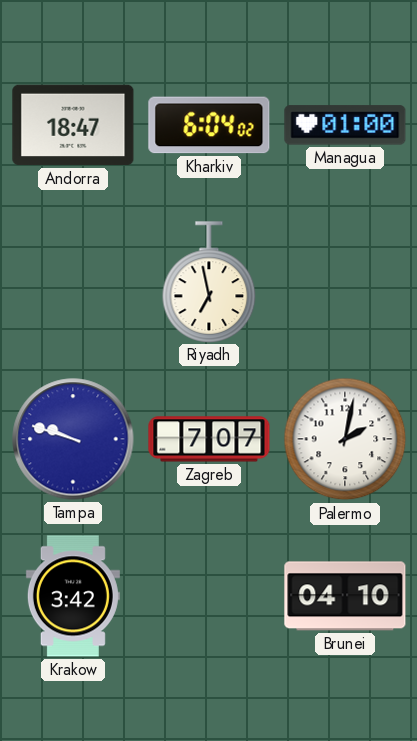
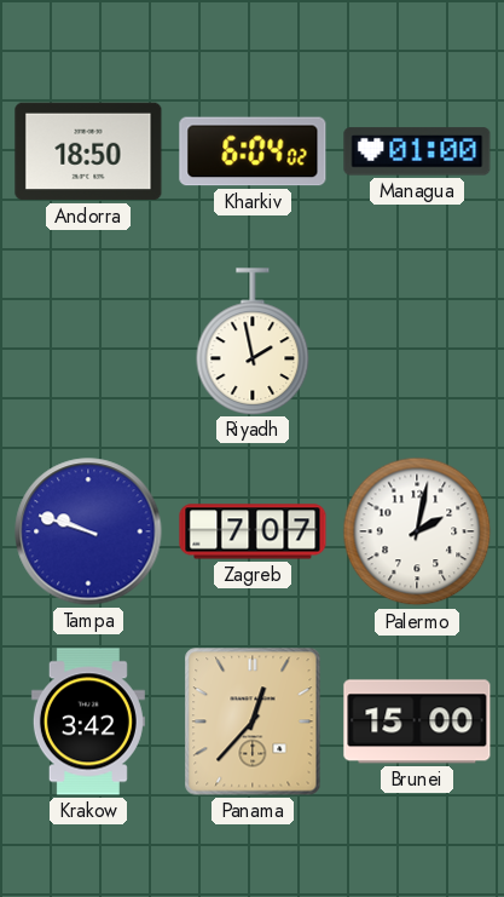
Andorra: 18:47 -> 18:50
Riyadh: 6:58 -> 1:58
Panama: none -> 12:37
Brunei: 04:10 -> 15:00
